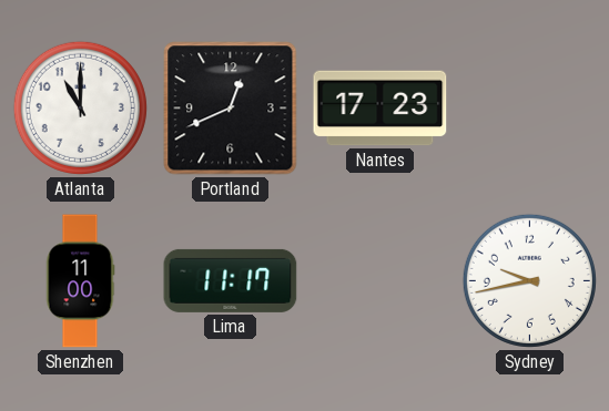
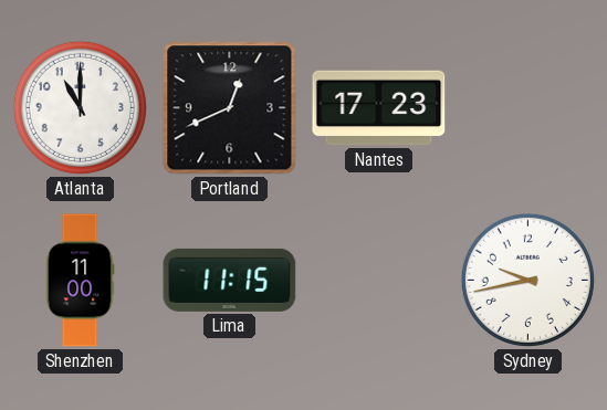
Lima: 11:17 -> 11:15
